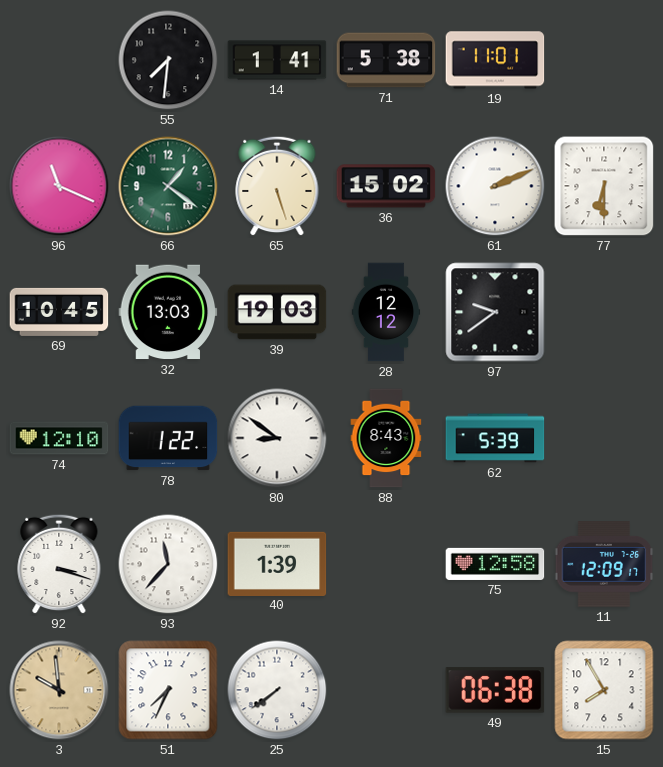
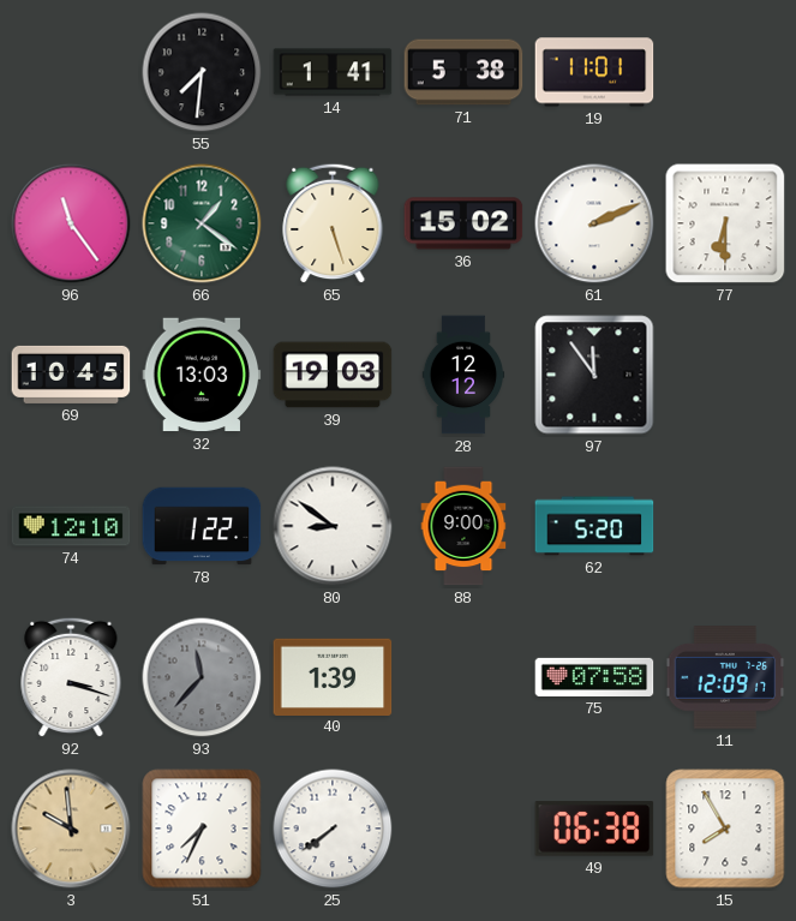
96: 11:19 -> 11:24
97: 9:39 -> 11:54
88: 8:43 -> 9:00
62: 5:39 -> 5:20
93 dial: white -> grey
75: 12:58 -> 07:58
